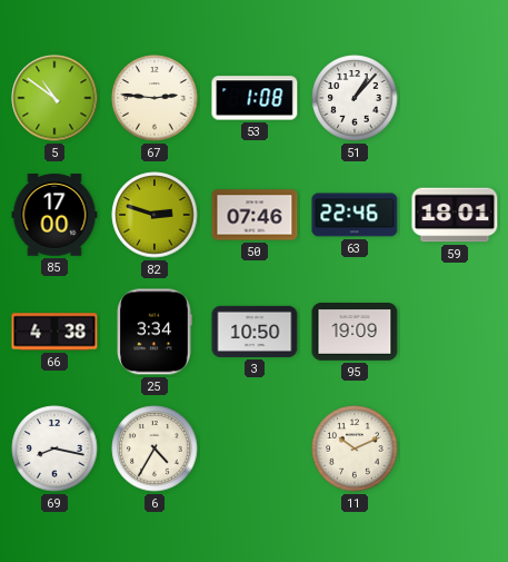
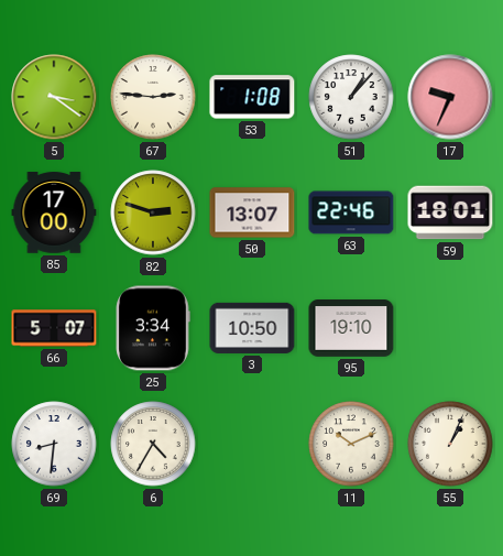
5: 10:51 -> 3:21
17: none -> 9:34
50: 07:46 -> 13:07
66: 4:38 -> 5:07
95: 19:09 -> 19:10
69: 8:17 -> 8:31
55: none -> 1:04
